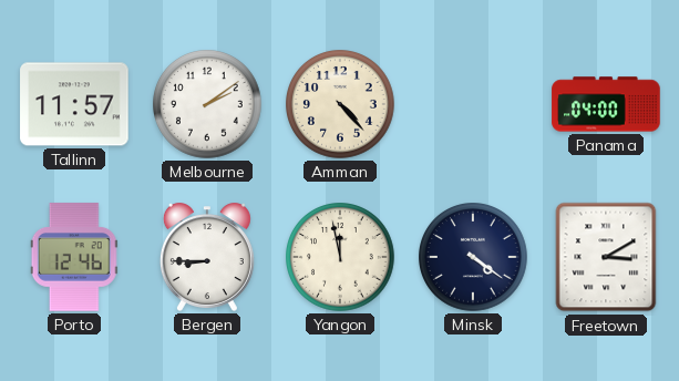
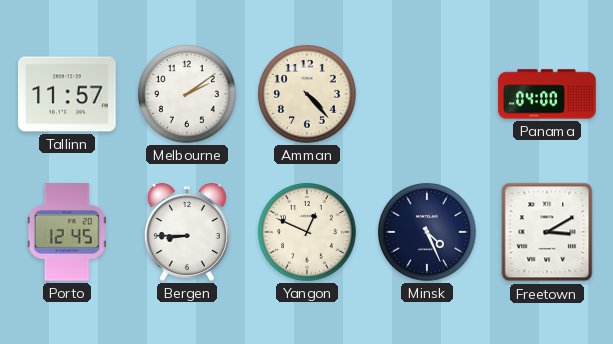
Porto: 12:46 -> 12:45
Yangon: 11:58 -> 12:49
Minsk: 4:21 -> 4:26
